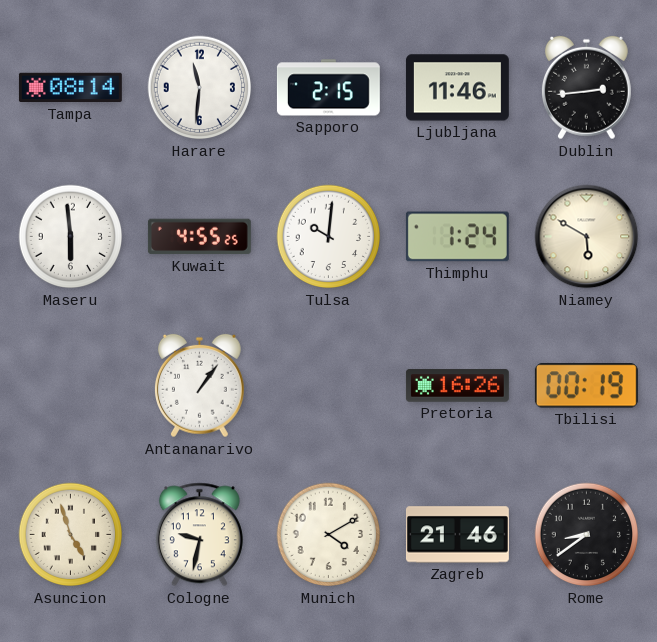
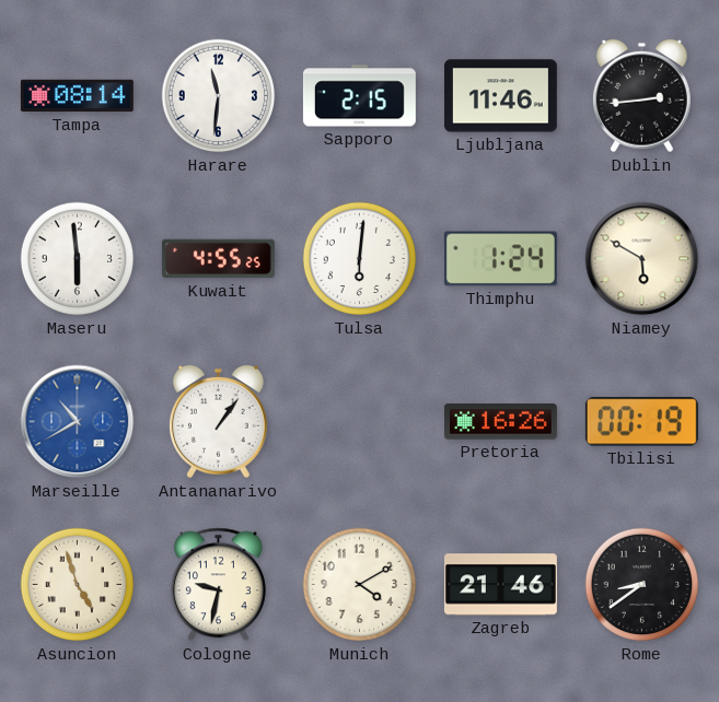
Tulsa: 10:01 -> 6:01
Marseille: none -> 10:40
